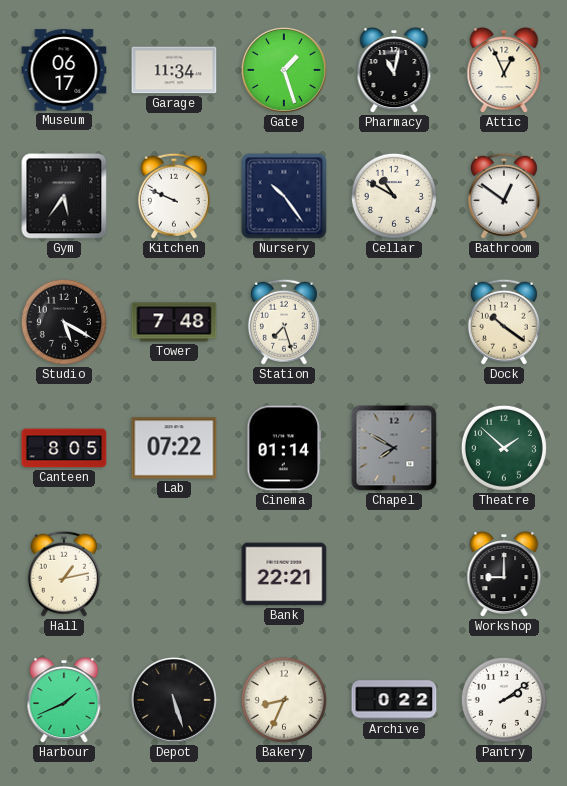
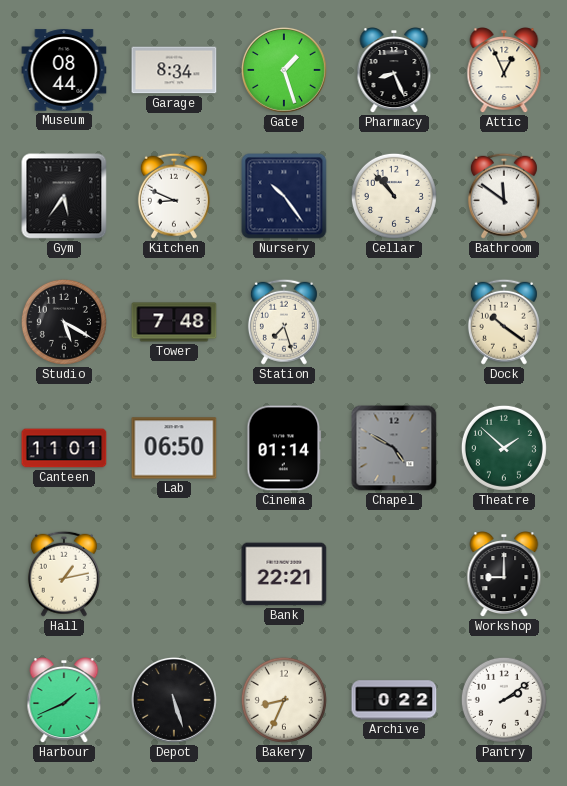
Museum: 06:17 -> 08:44
Garage: 11:34 -> 8:34
Pharmacy: 11:02 -> 8:26
Kitchen: 9:49 -> 8:49
Cellar: 10:50 -> 10:53
Bathroom: 12:51 -> 11:51
Canteen: 8:05 -> 11:01
Lab: 07:22 -> 06:50
Chapel: 7:50 -> 4:50
